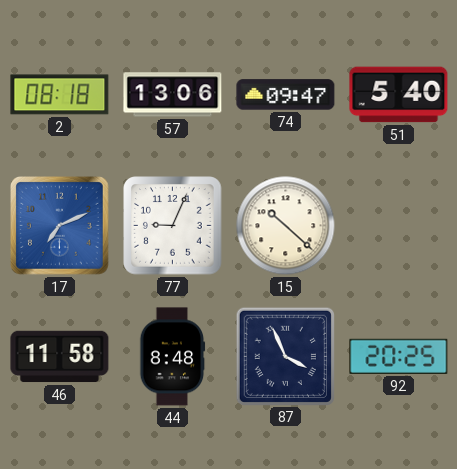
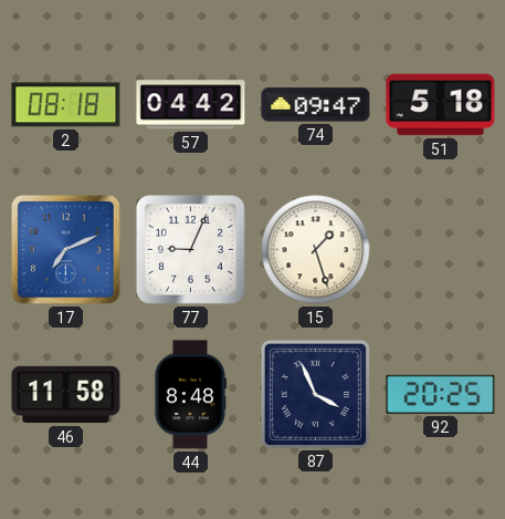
57: 13:06 -> 04:42
51: 5:40 -> 5:18
15: 10:22 -> 1:27
